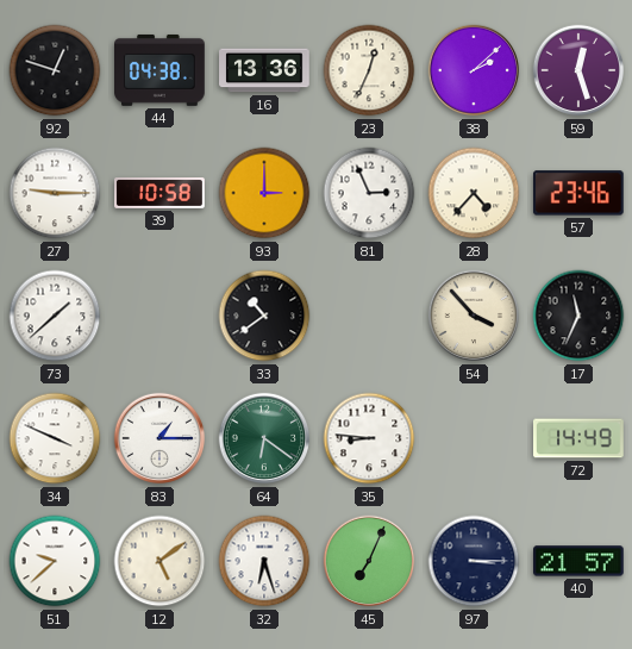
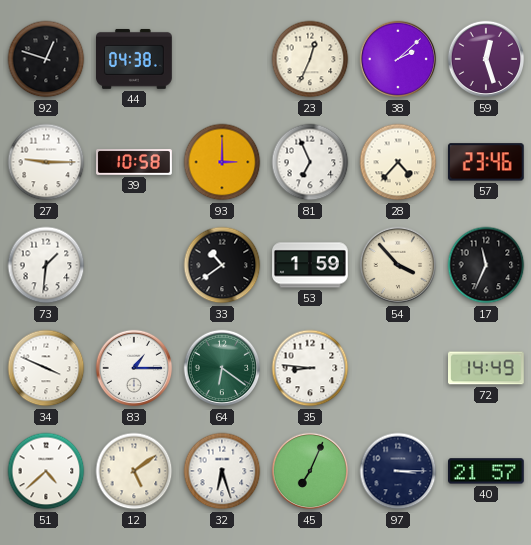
16: 13:36 -> none
81: 2:56 -> 6:56
73: 1:38 -> 1:31
53: none -> 1:59
51: 9:38 -> 4:38
